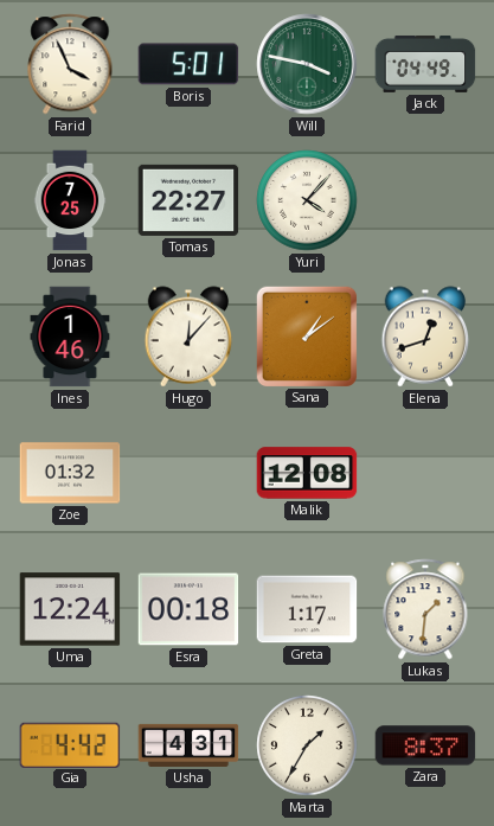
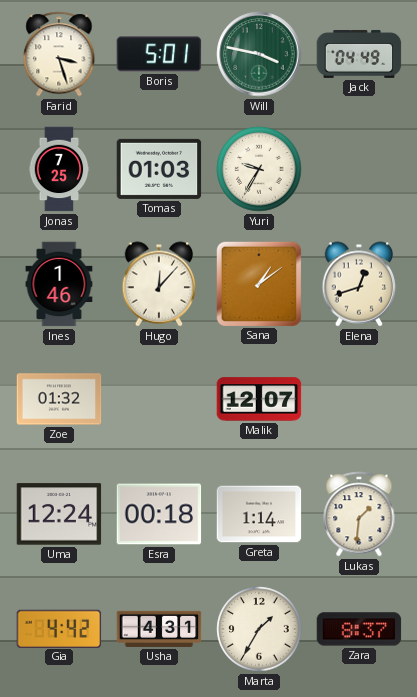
Farid: 3:56 -> 3:27
Tomas: 22:27 -> 01:03
Yuri: 4:07 -> 9:35
Malik: 12:08 -> 12:07
Greta: 1:17 -> 1:14
